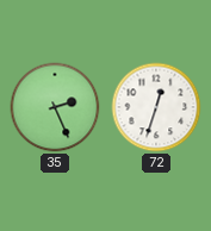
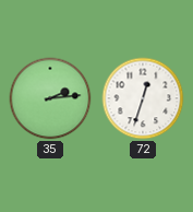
35: 2:26 -> 2:14
